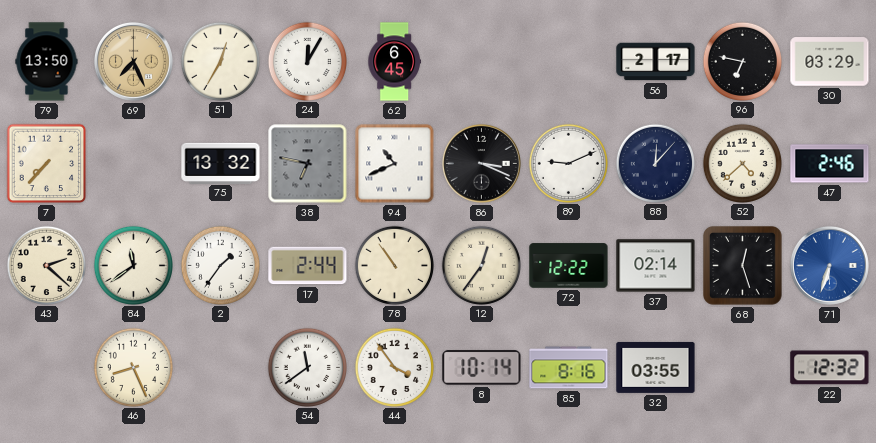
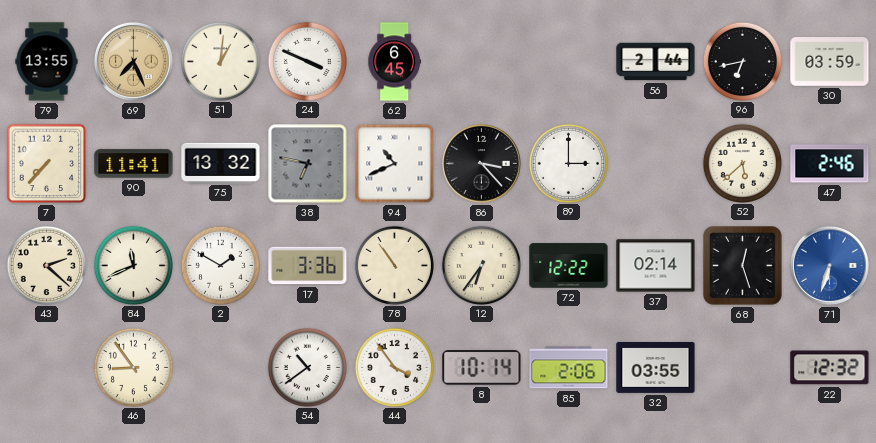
79: 13:50 -> 13:55
51: 12:35 -> 1:01
24: 12:05 -> 3:49
56: 2:17 -> 2:44
96: 6:47 -> 6:43
30: 03:29 -> 03:59
90: none -> 11:41
86: 3:19 -> 3:23
89: 9:11 -> 3:00
88: 12:07 -> none
52: 4:38 -> 5:38
84: 11:39 -> 11:41
2: 1:36 -> 1:50
17: 2:44 -> 3:36
12: 12:36 -> 6:36
46: 8:26 -> 8:54
54: 11:39 -> 10:39
85: 8:16 -> 2:06
